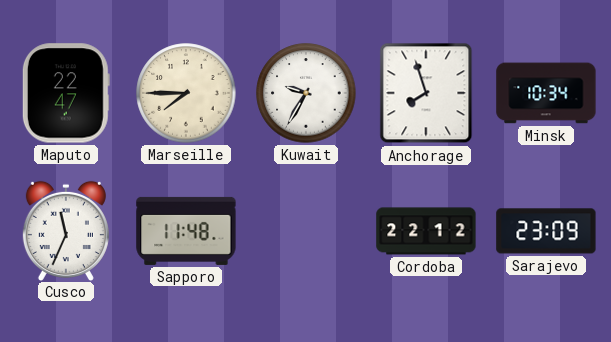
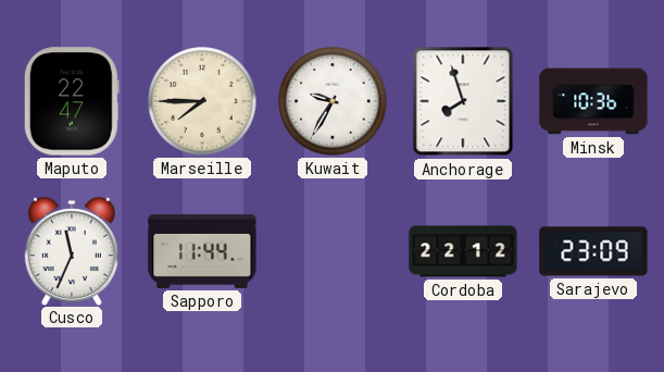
Minsk: 10:34 -> 10:36
Sapporo: 11:48 -> 11:44
